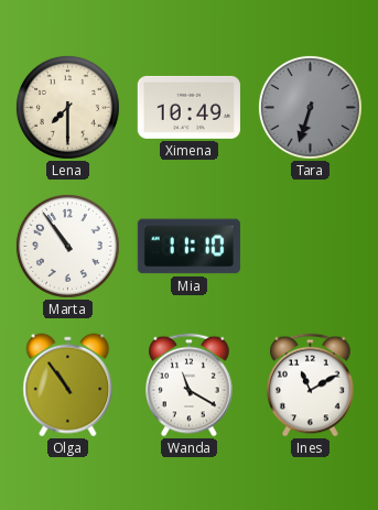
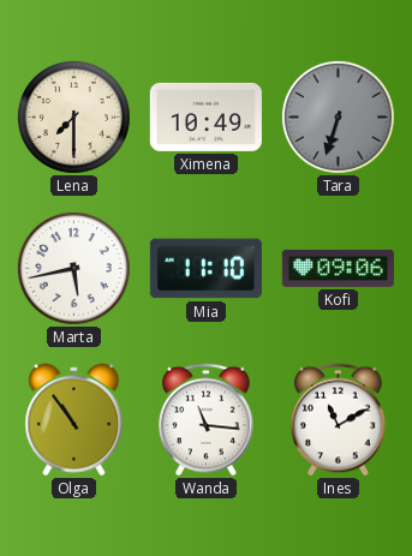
Marta: 10:54 -> 5:43
Kofi: none -> 09:06
Wanda: 11:20 -> 11:16
